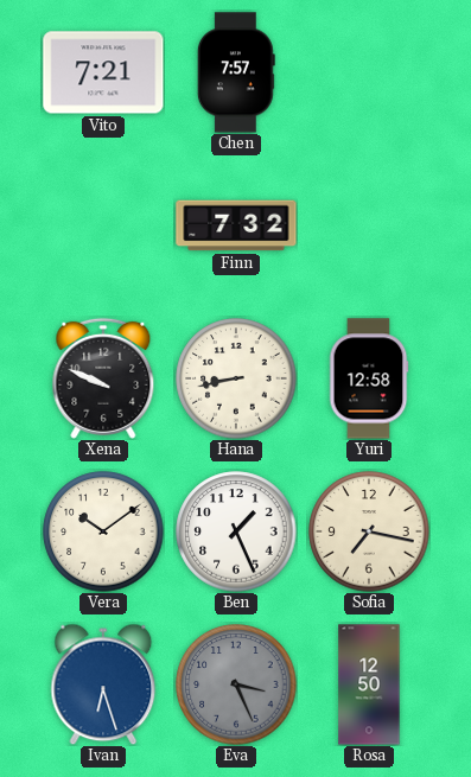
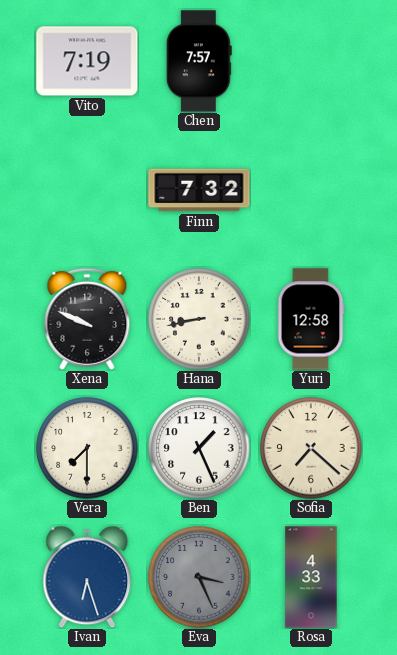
Vito: 7:21 -> 7:19
Vera: 10:09 -> 7:30
Sofia: 7:17 -> 7:22
Rosa: 12:50 -> 4:33
